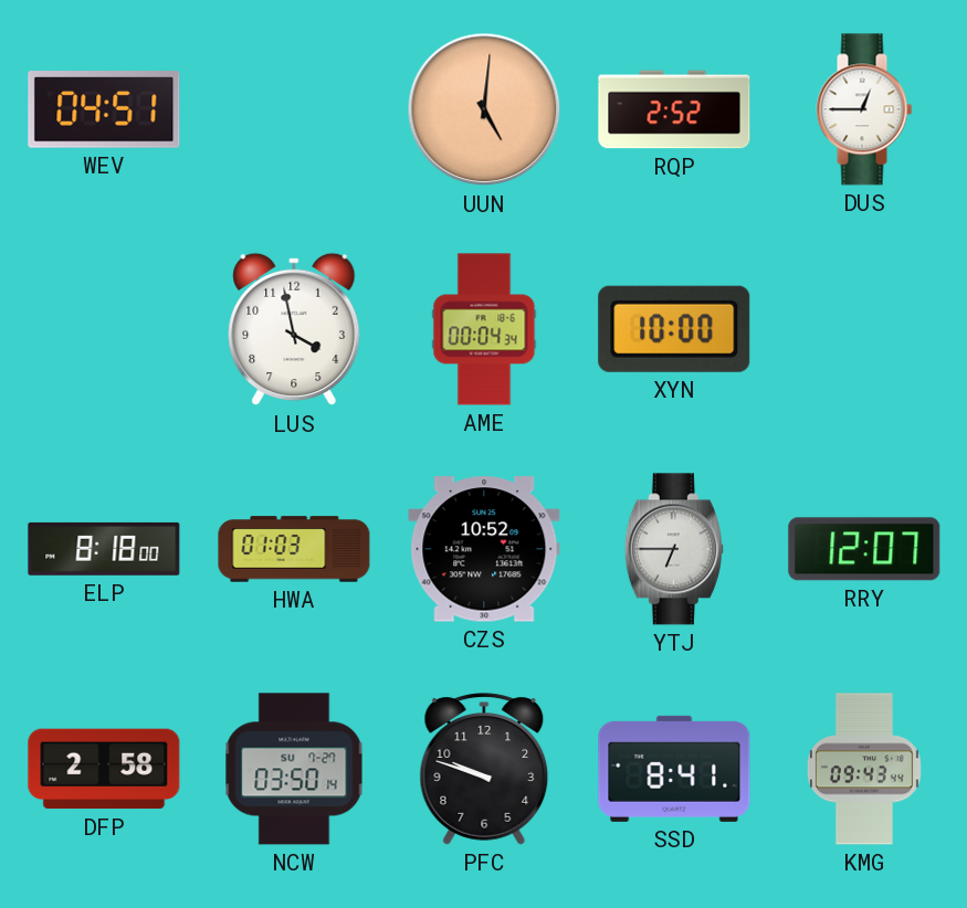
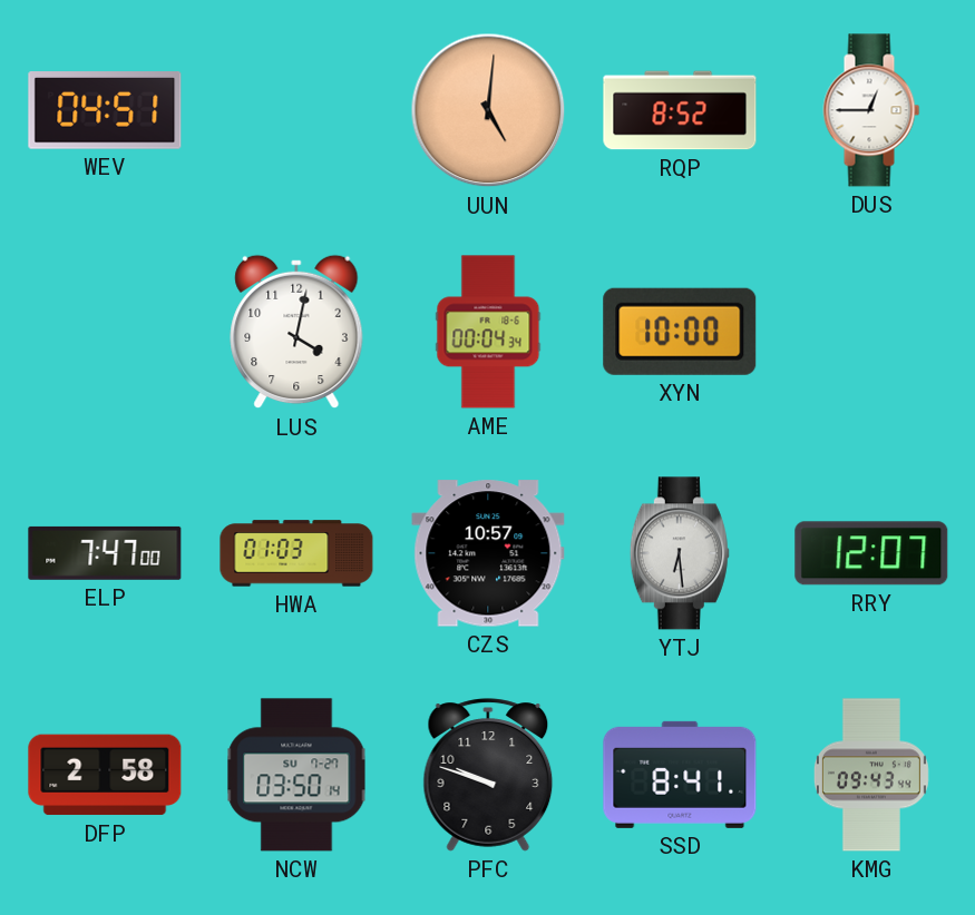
RQP: 2:52 -> 8:52
LUS: 3:58 -> 4:02
ELP: 8:18 -> 7:47
CZS: 10:52 -> 10:57
YTJ: 6:45 -> 6:29
